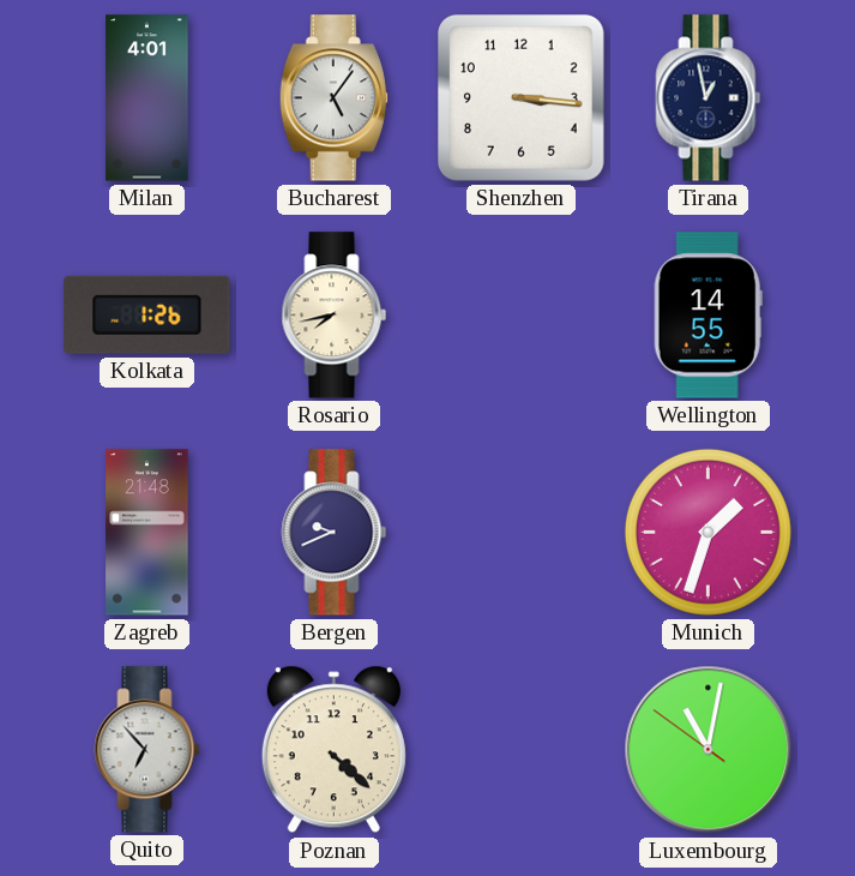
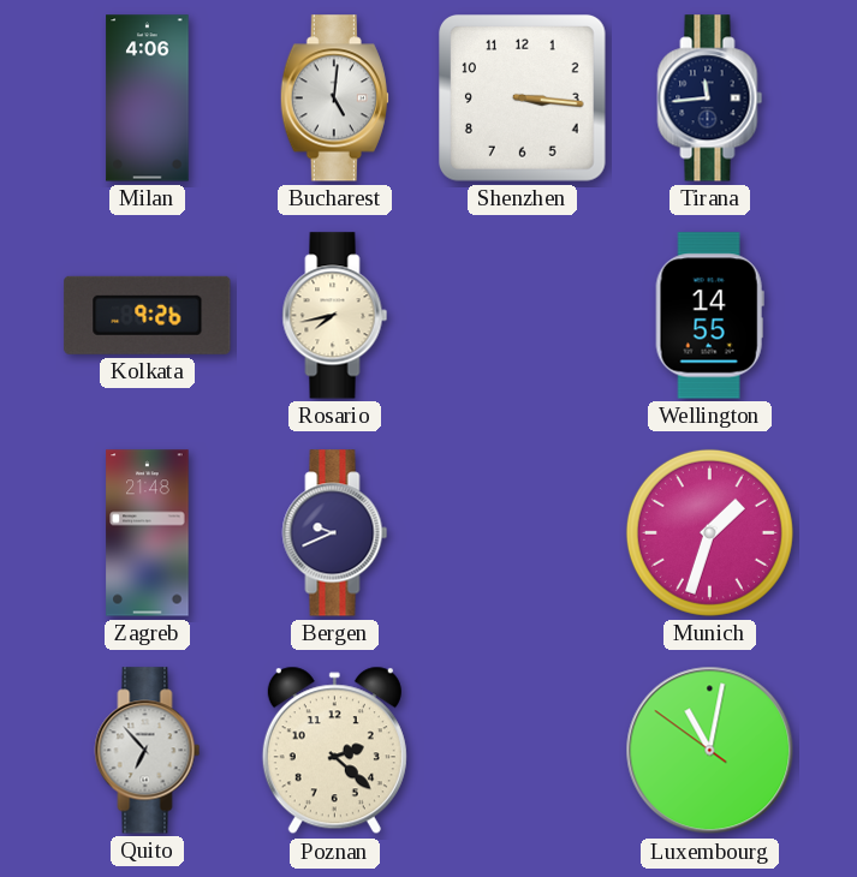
Milan: 4:01 -> 4:06
Bucharest: 5:06 -> 5:01
Tirana: 12:58 -> 11:44
Kolkata: 1:26 -> 9:26
Poznan: 4:22 -> 2:22
